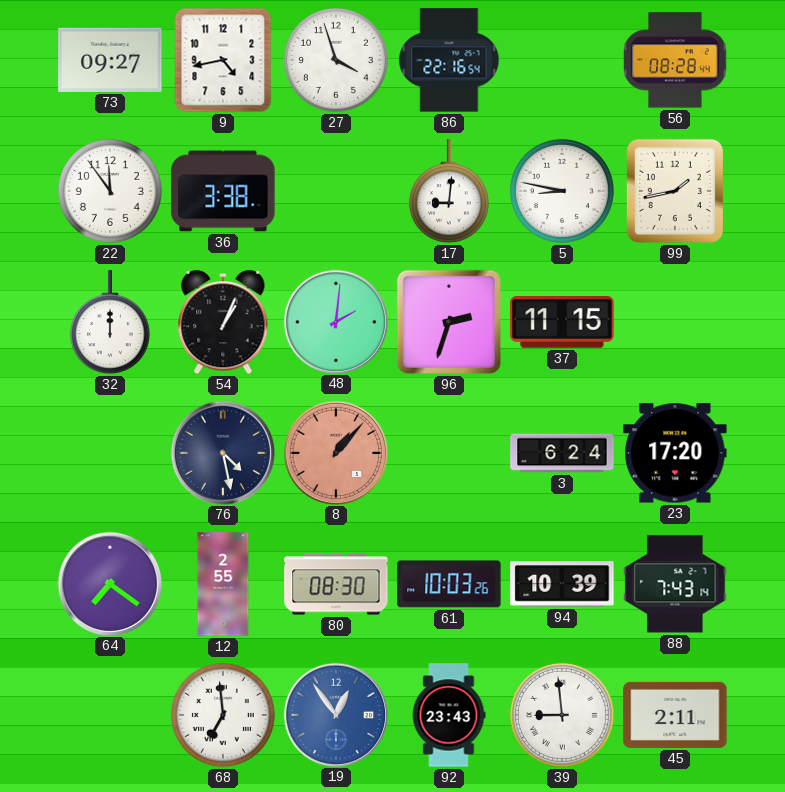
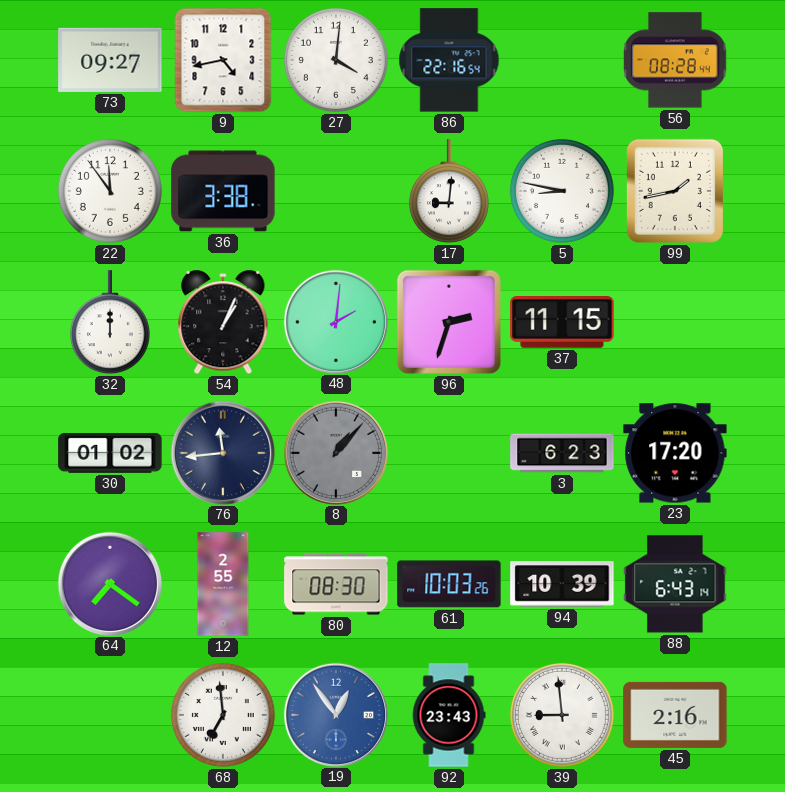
27: 3:57 -> 4:01
30: none -> 01:02
76: 4:28 -> 11:44
8 dial: salmon -> grey
3: 6:24 -> 6:23
88: 7:43 -> 6:43
45: 2:11 -> 2:16
